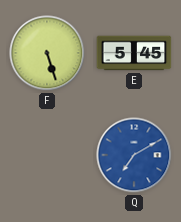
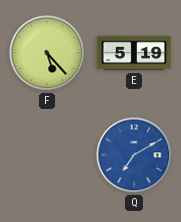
F: 5:27 -> 5:23
E: 5:45 -> 5:19
